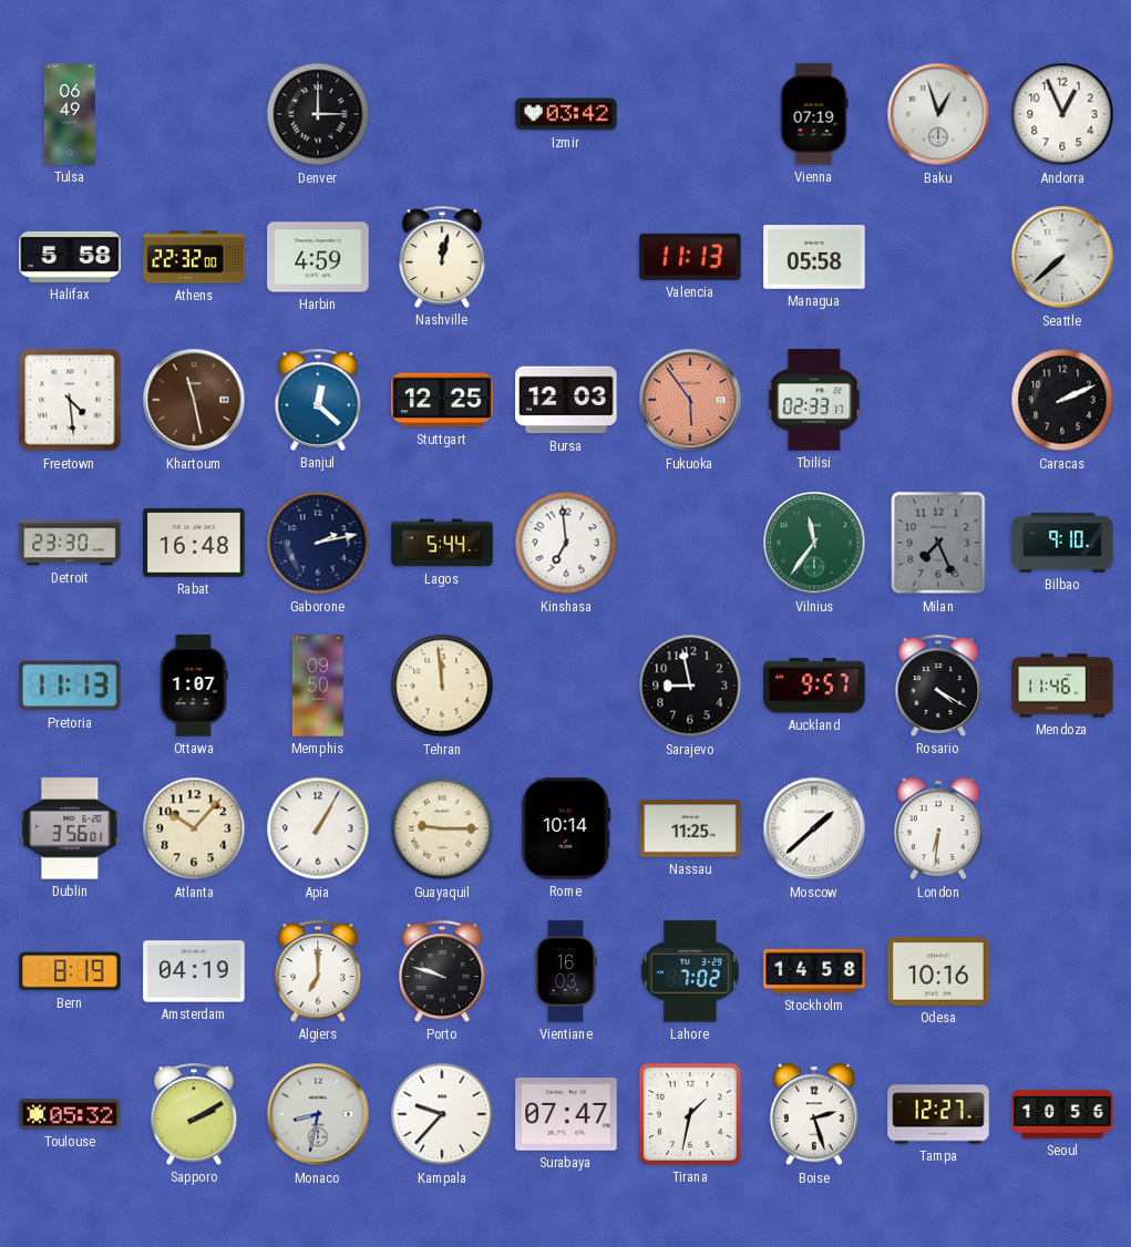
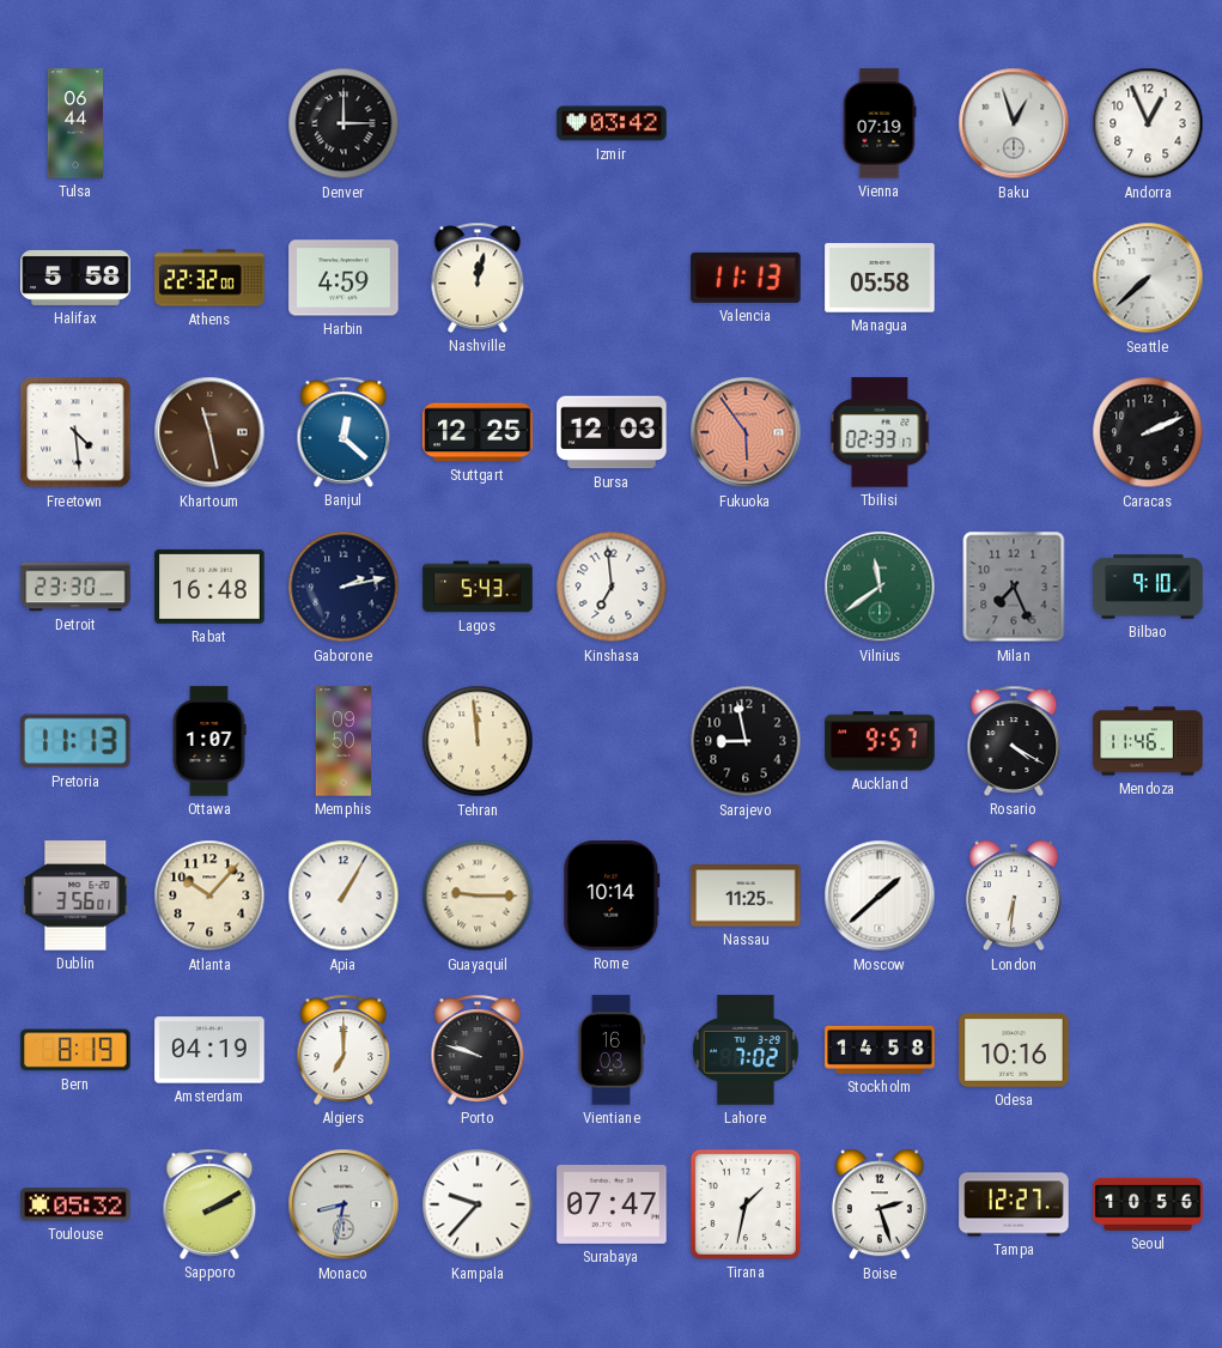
Tulsa: 06:49 -> 06:44
Lagos: 5:44 -> 5:43
Vilnius: 11:36 -> 11:39
